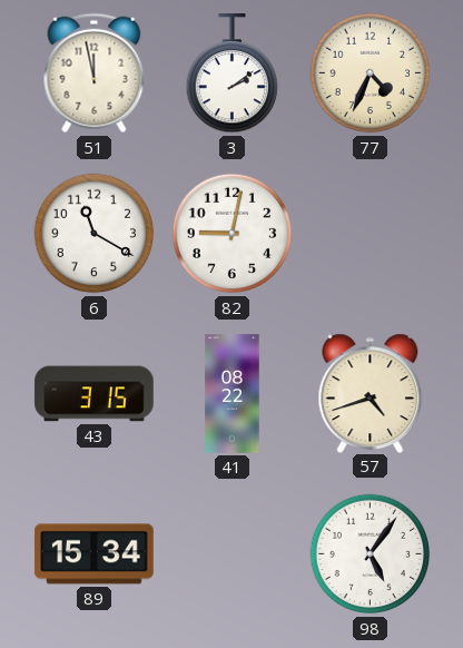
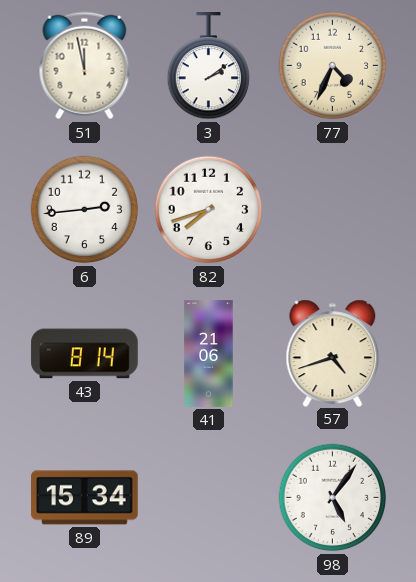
6: 11:20 -> 2:44
82: 9:02 -> 7:42
43: 3:15 -> 8:14
41: 08:22 -> 21:06
